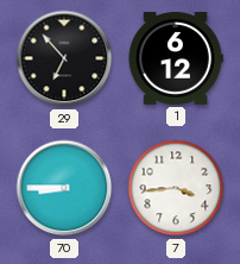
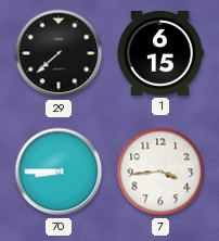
29: 6:53 -> 7:38
1: 6:12 -> 6:15
